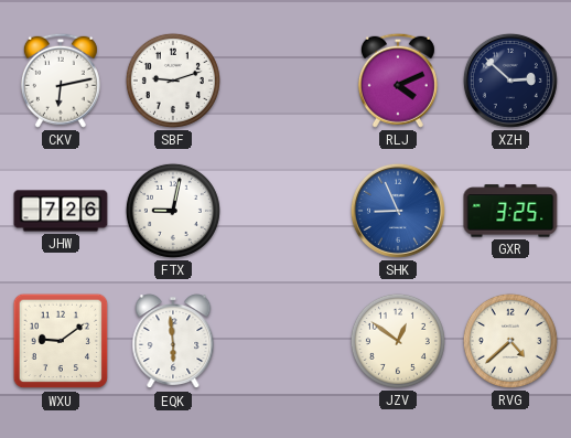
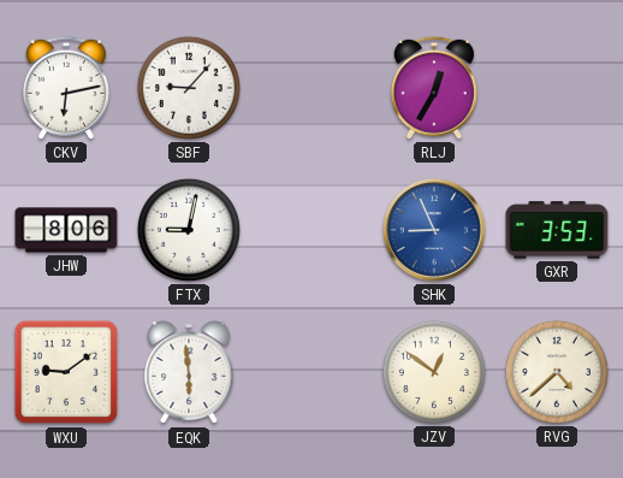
SBF: 9:12 -> 9:07
RLJ: 4:11 -> 12:35
XZH: 2:52 -> none
JHW: 7:26 -> 8:06
GXR: 3:25 -> 3:53
